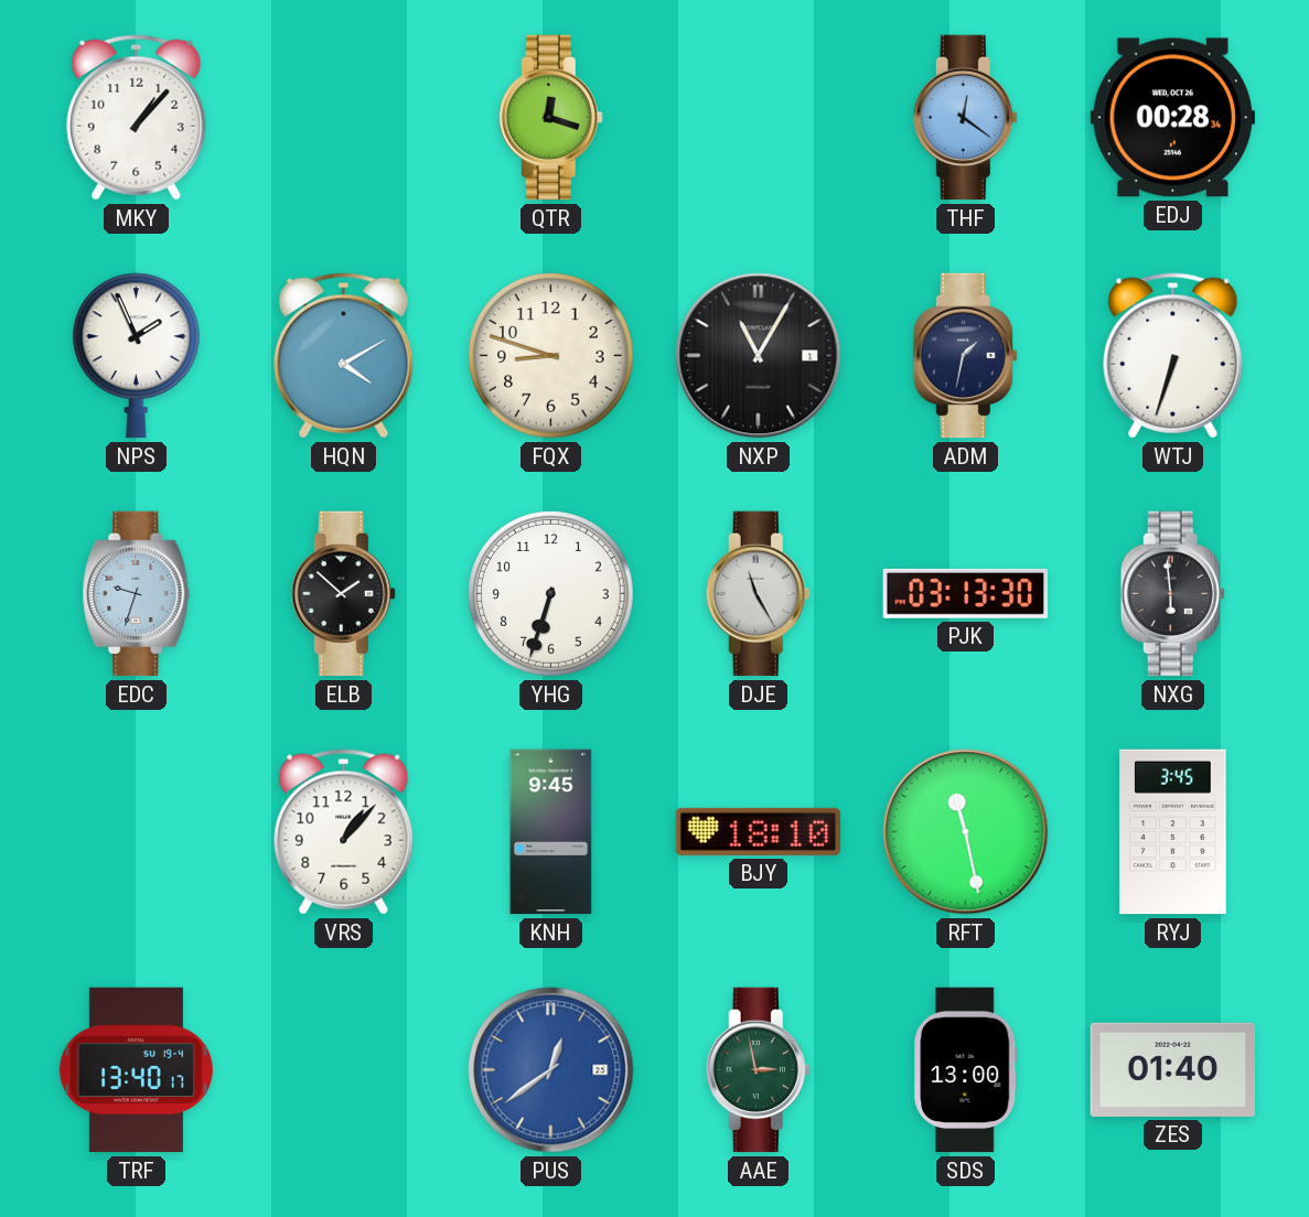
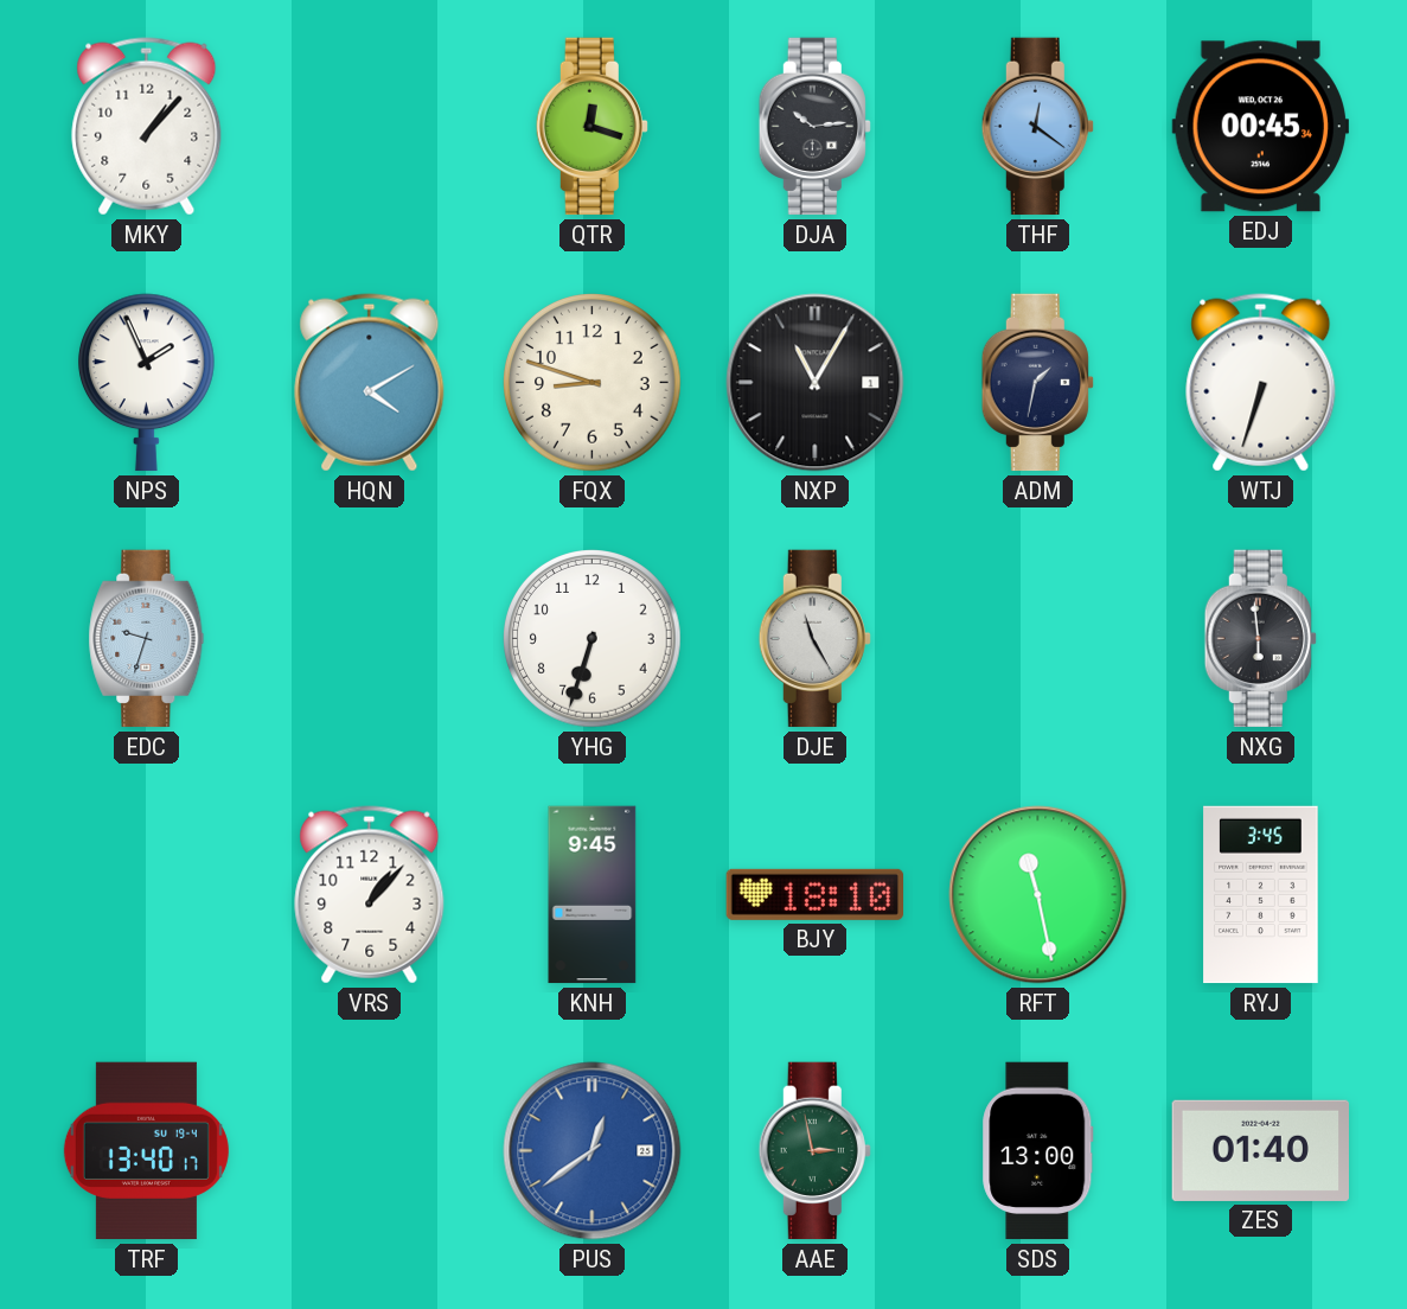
DJA: none -> 10:14
EDJ: 00:28 -> 00:45
ELB: 1:52 -> none
PJK: 03:13 -> none
